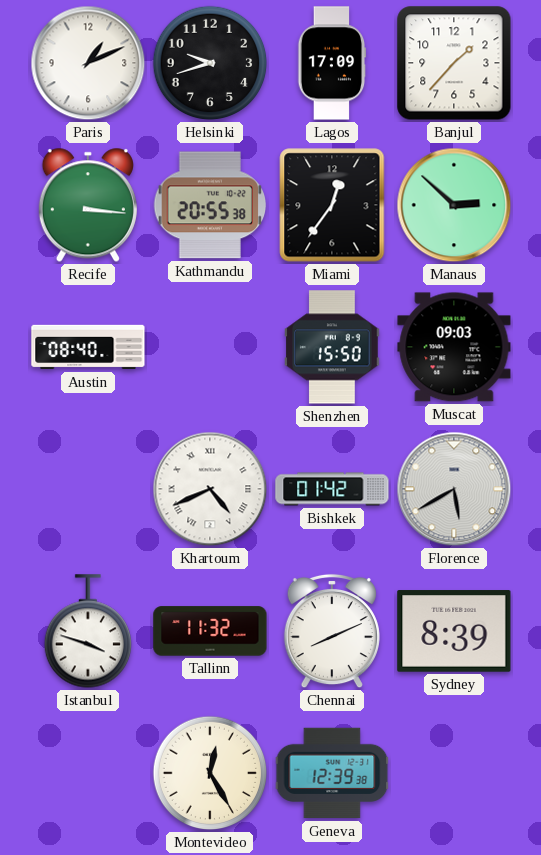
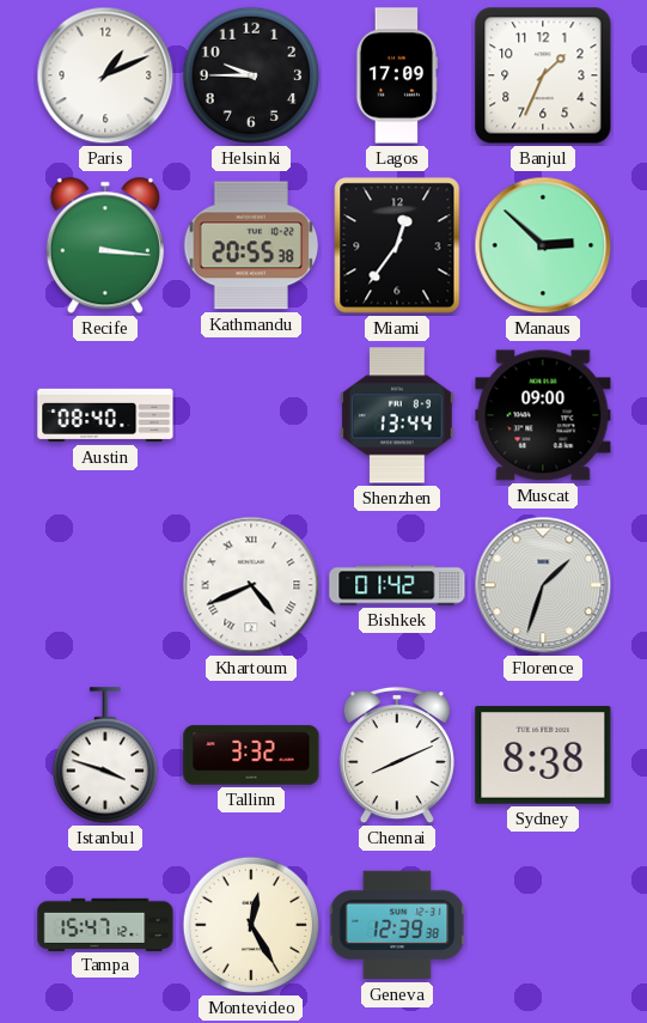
Helsinki: 9:42 -> 9:45
Banjul: 1:37 -> 1:34
Shenzhen: 15:50 -> 13:44
Muscat: 09:03 -> 09:00
Florence: 5:40 -> 1:33
Tallinn: 11:32 -> 3:32
Sydney: 8:39 -> 8:38
Tampa: none -> 15:47
